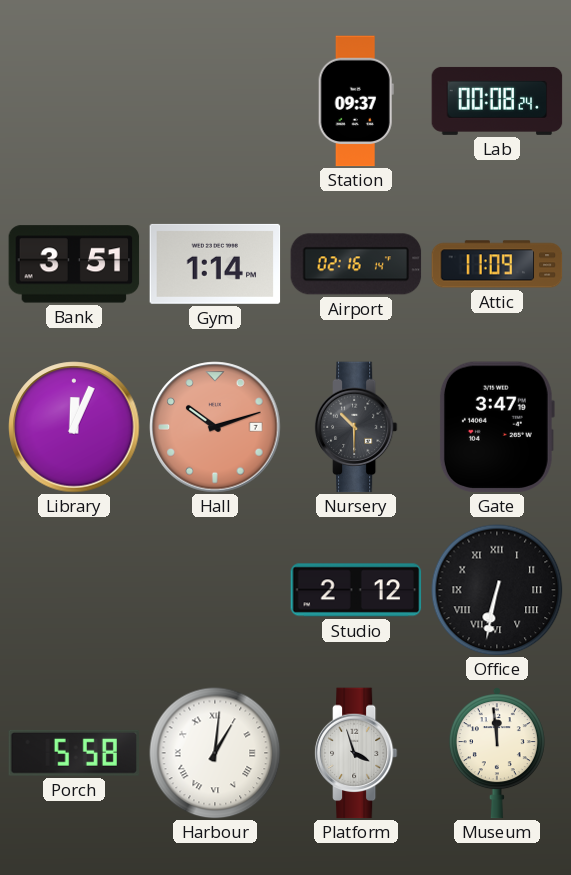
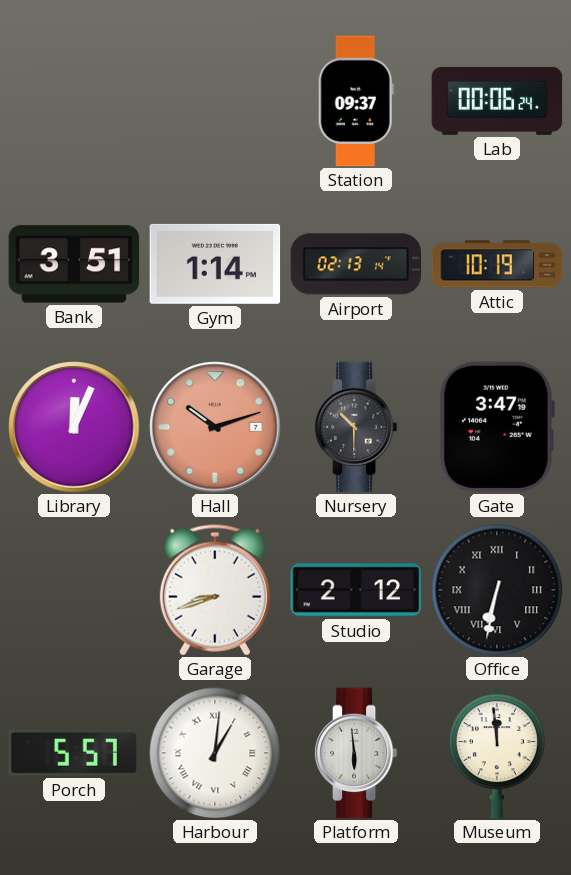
Lab: 00:08 -> 00:06
Airport: 02:16 -> 02:13
Attic: 11:09 -> 10:19
Garage: none -> 8:42
Porch: 5:58 -> 5:57
Platform: 3:57 -> 5:59
